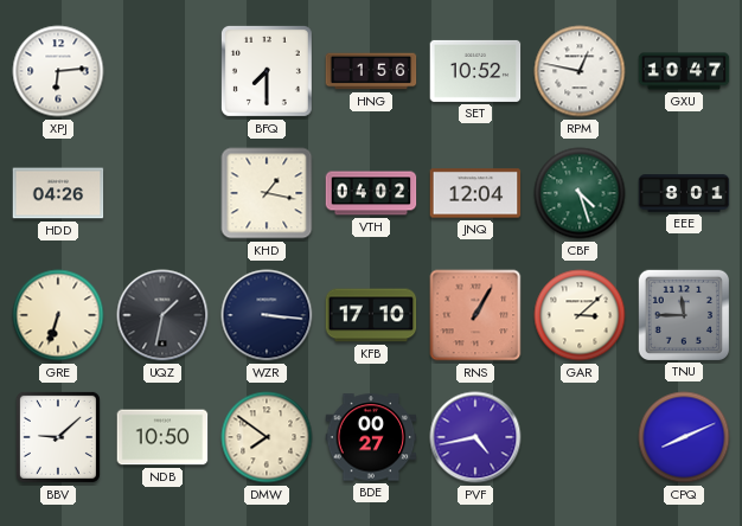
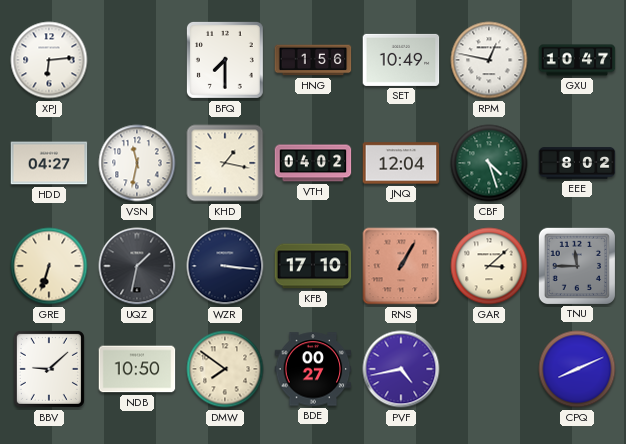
SET: 10:52 -> 10:49
HDD: 04:26 -> 04:27
VSN: none -> 11:32
EEE: 8:01 -> 8:02
